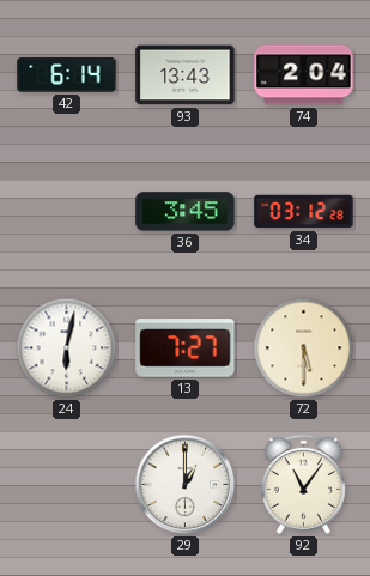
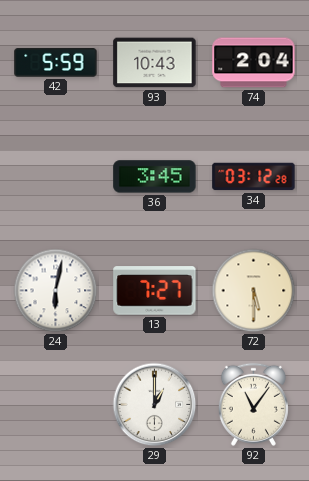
42: 6:14 -> 5:59
93: 13:43 -> 10:43
